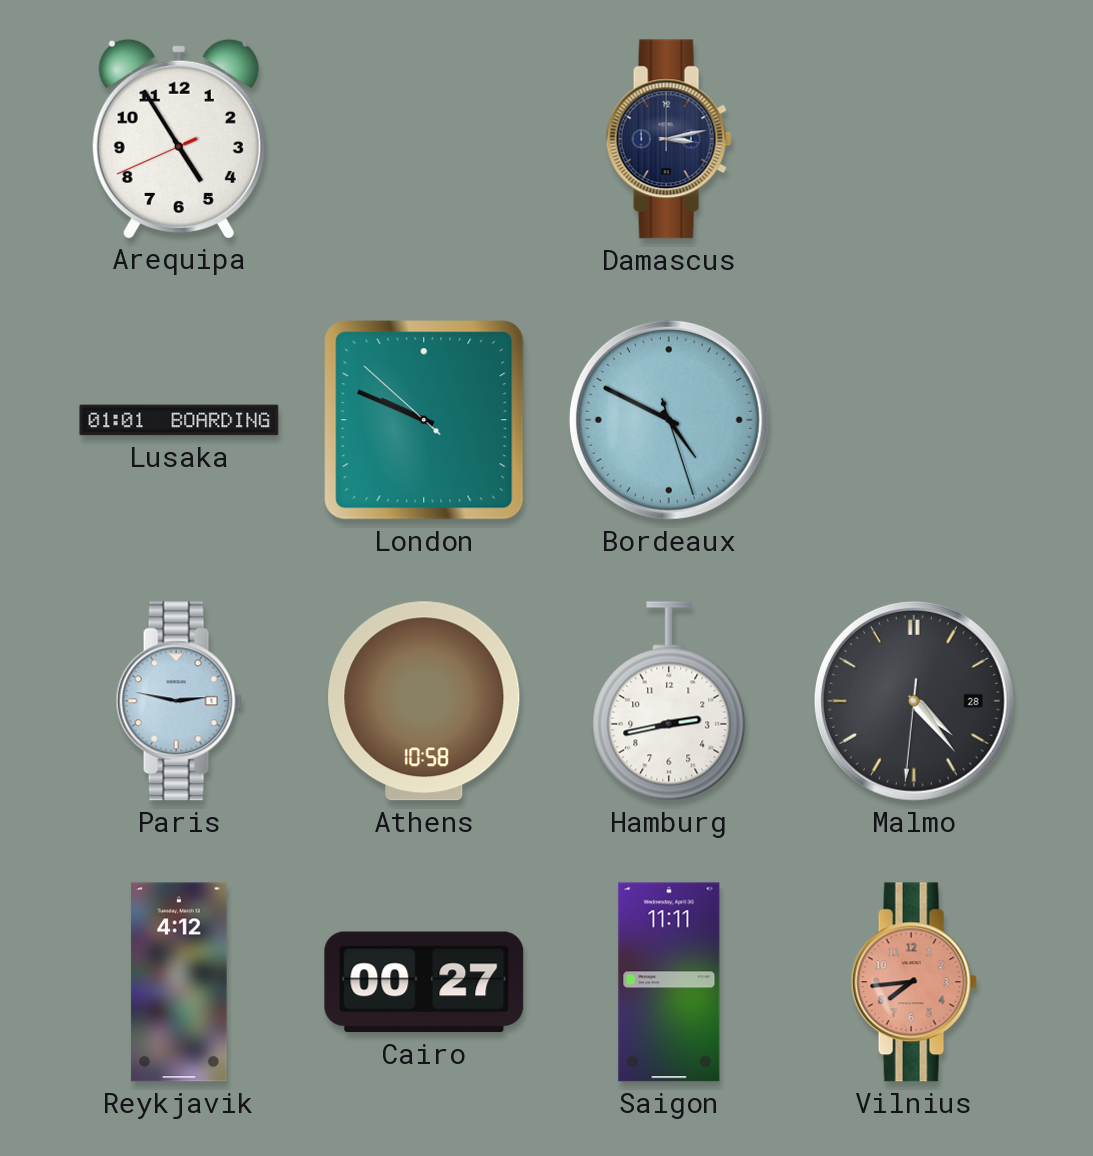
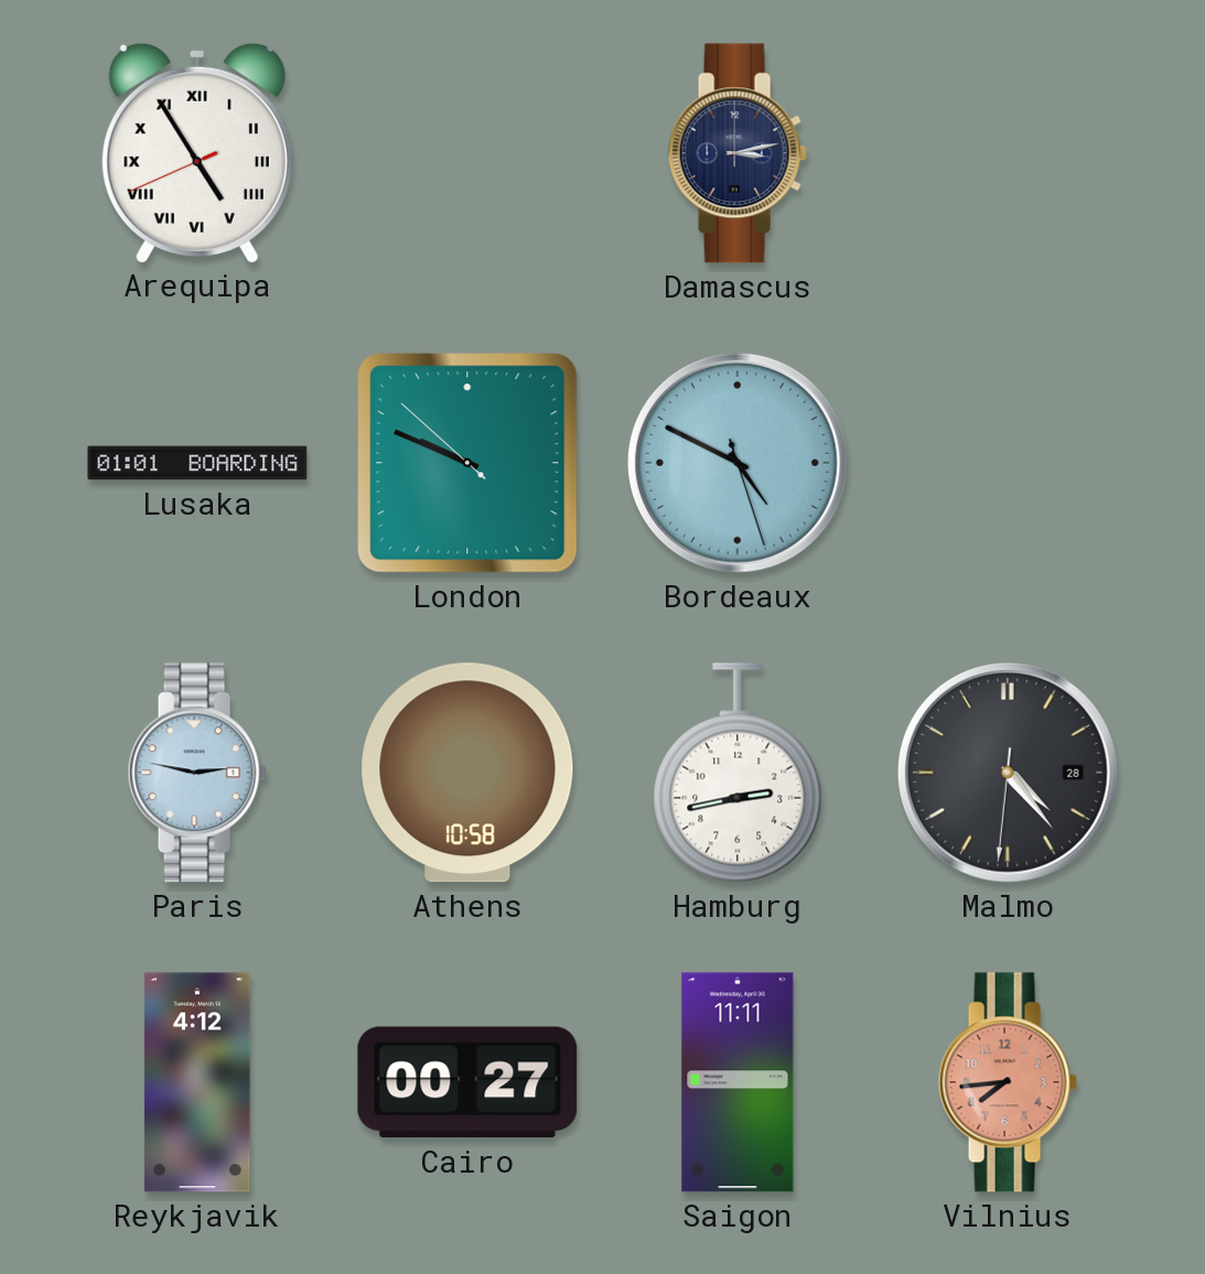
Arequipa numerals: Arabic -> Roman
